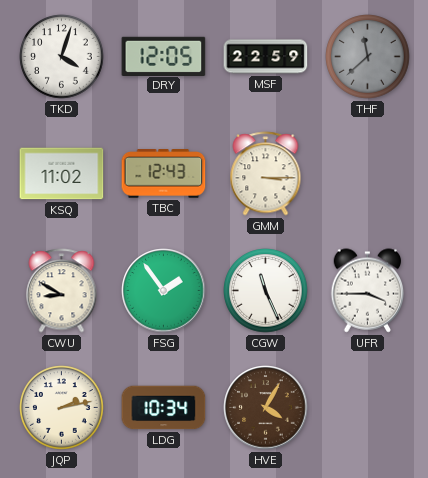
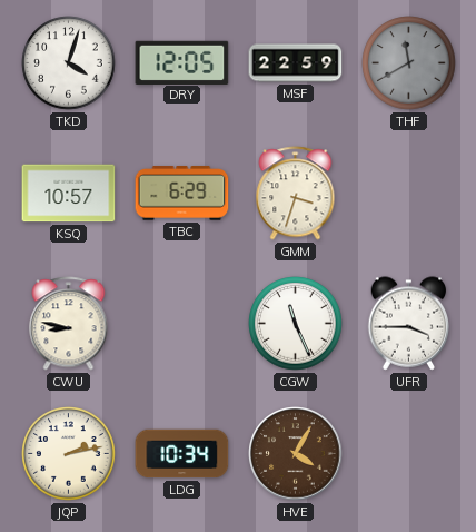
THF: 11:38 -> 11:40
KSQ: 11:02 -> 10:57
TBC: 12:43 -> 6:29
GMM: 3:15 -> 3:33
CWU: 8:50 -> 8:47
FSG: 1:54 -> none
